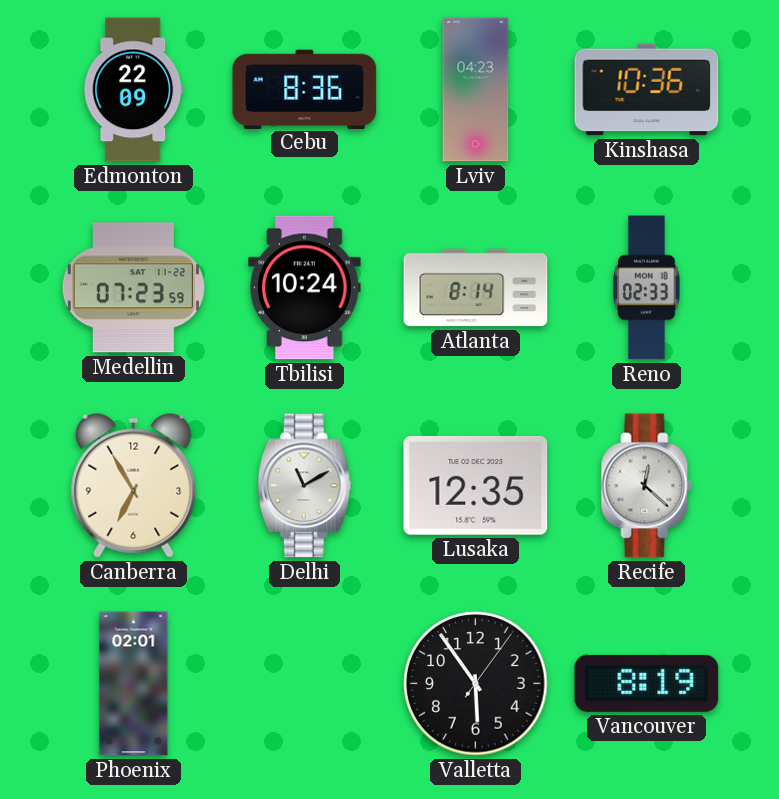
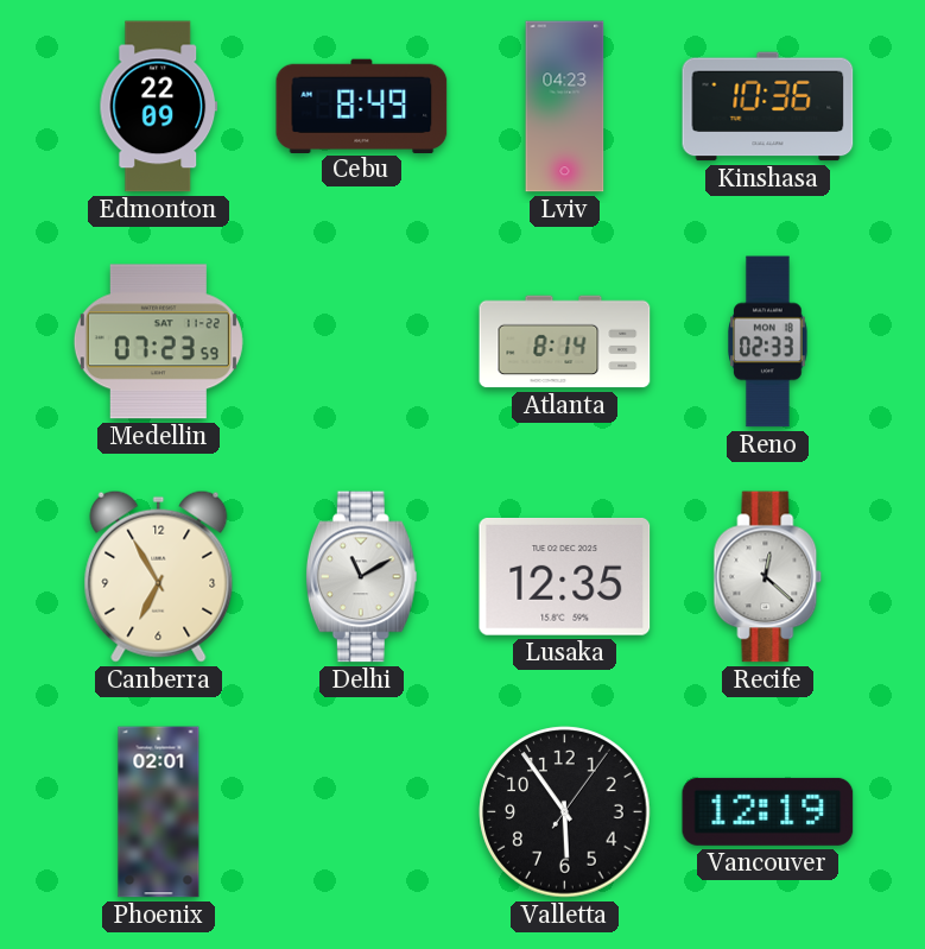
Cebu: 8:36 -> 8:49
Tbilisi: 10:24 -> none
Vancouver: 8:19 -> 12:19
